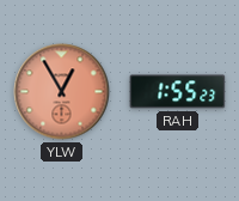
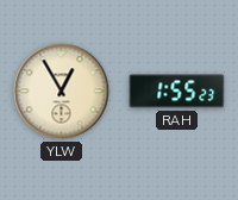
YLW dial: salmon -> cream
